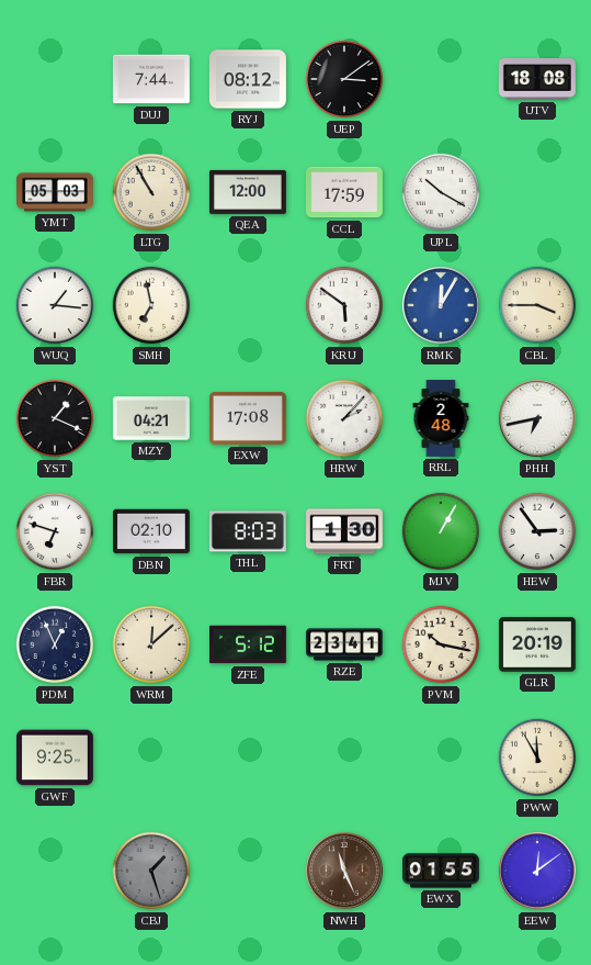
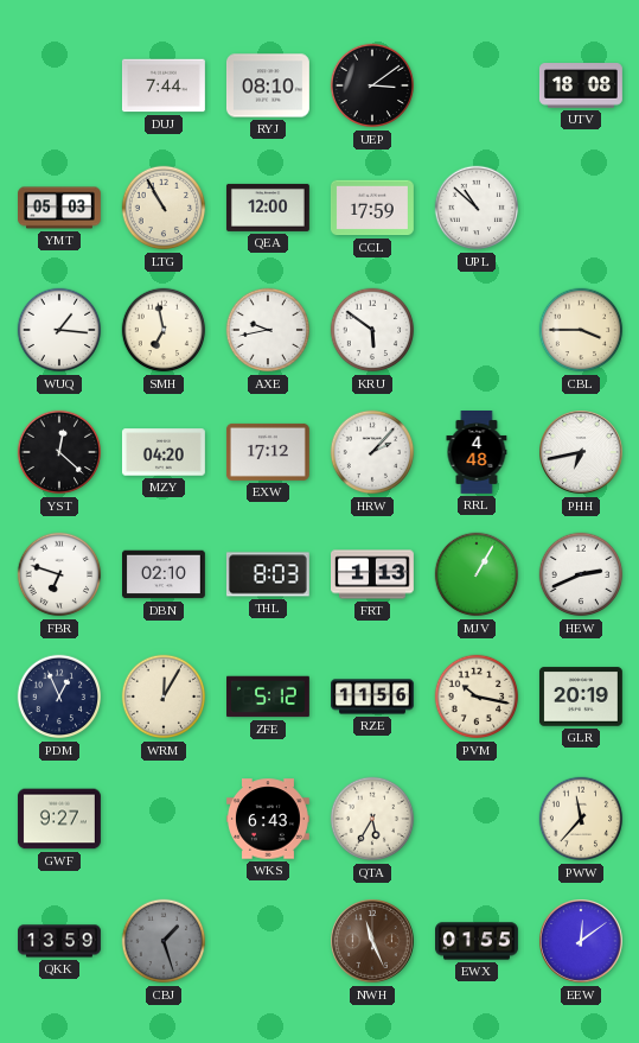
RYJ: 08:12 -> 08:10
UPL: 10:20 -> 10:52
AXE: none -> 9:43
RMK: 12:05 -> none
YST: 1:19 -> 12:22
MZY: 04:21 -> 04:20
EXW: 17:08 -> 17:12
RRL: 2:48 -> 4:48
FRT: 1:30 -> 1:13
HEW: 2:54 -> 2:41
WRM: 12:08 -> 12:05
RZE: 23:41 -> 11:56
GWF: 9:25 -> 9:27
WKS: none -> 6:43
QTA: none -> 5:35
PWW: 11:55 -> 11:37
QKK: none -> 13:59
